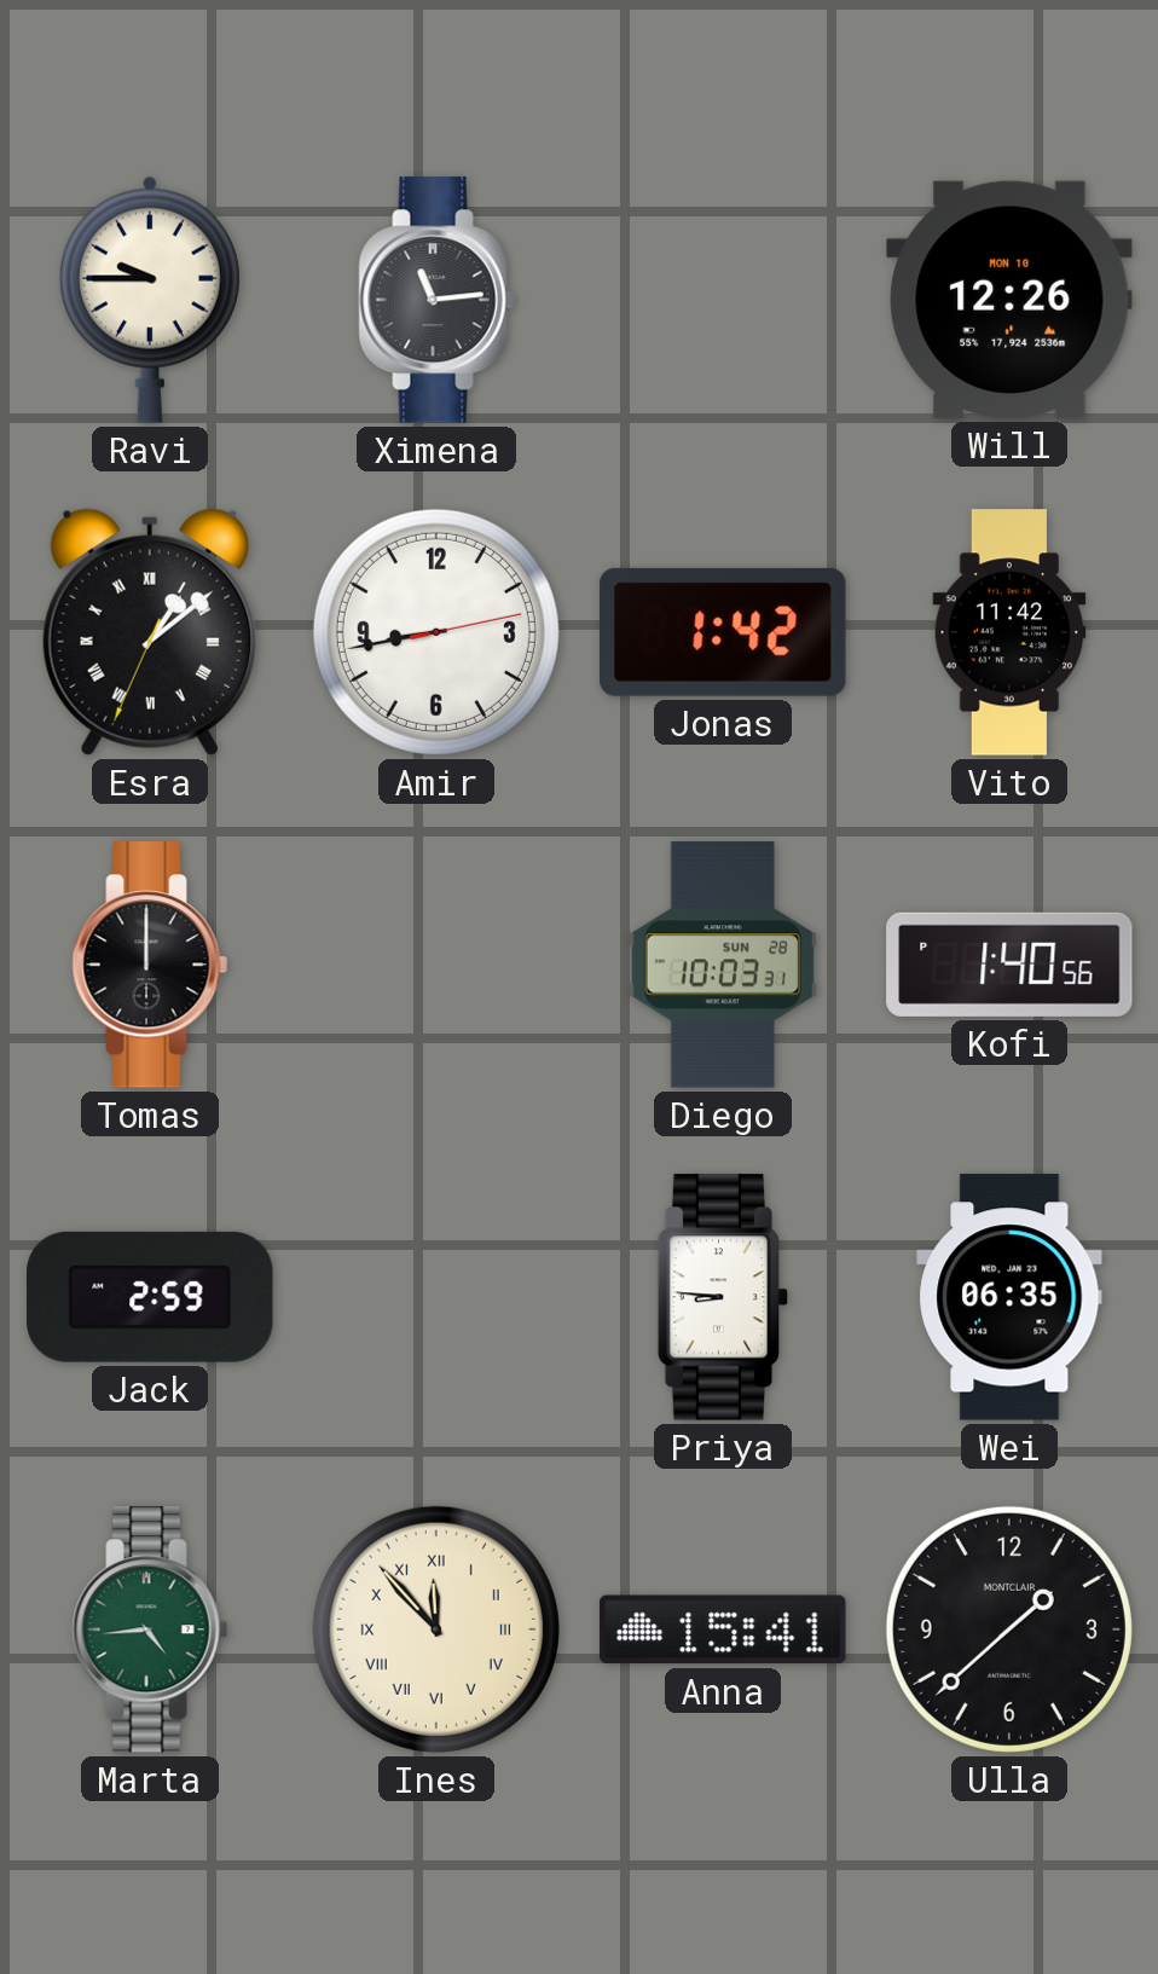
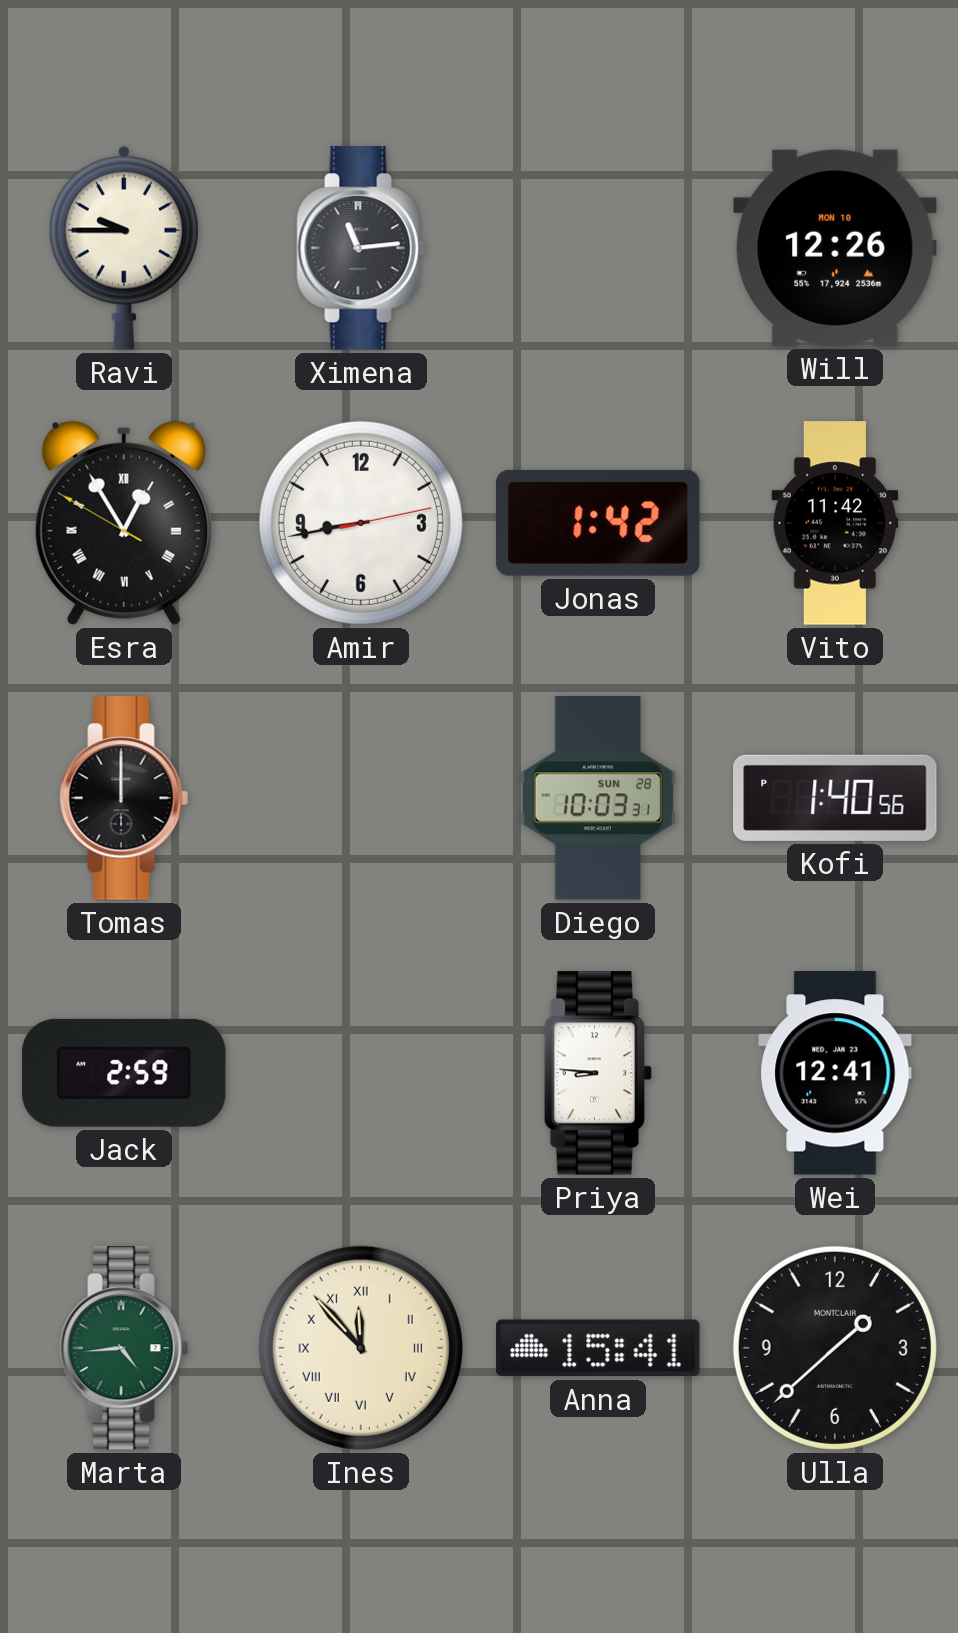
Esra: 1:08 -> 12:54
Wei: 06:35 -> 12:41
